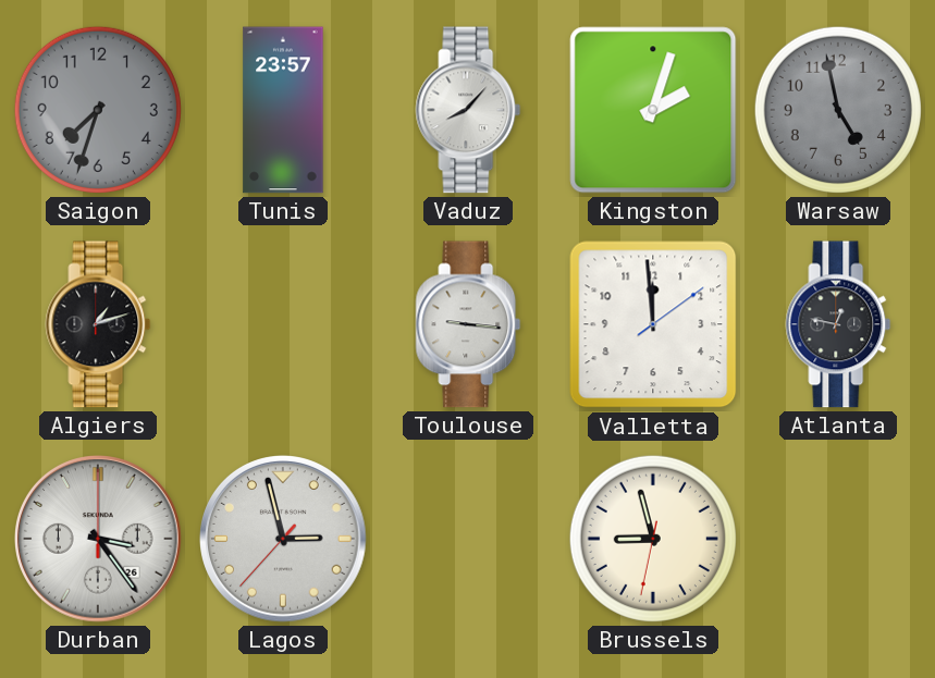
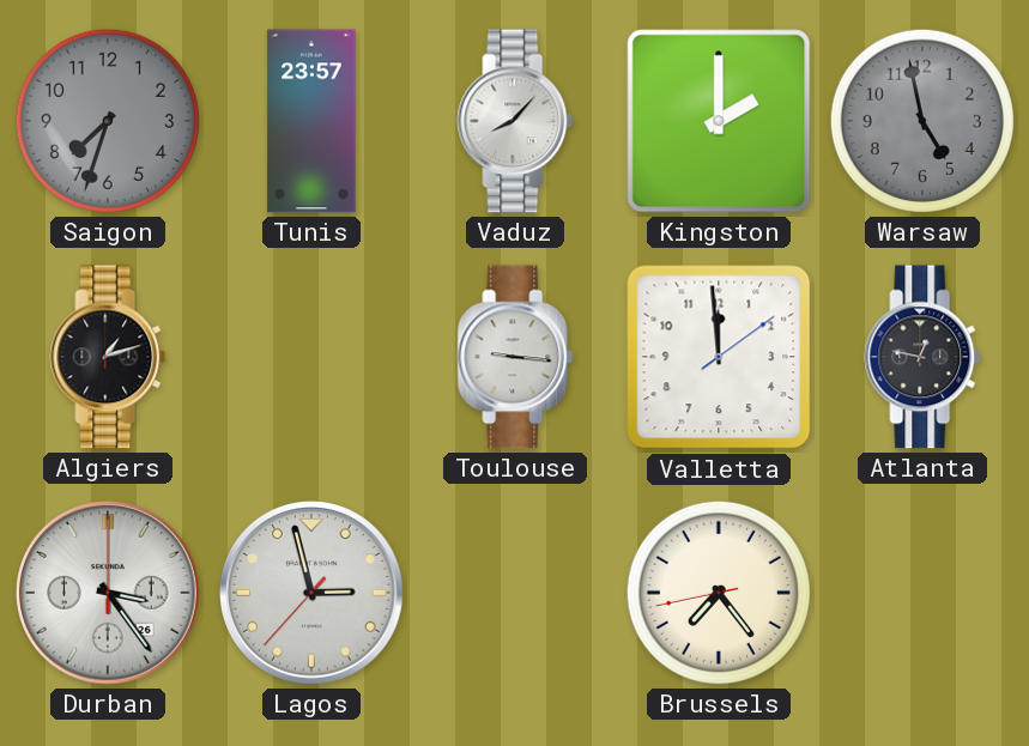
Kingston: 2:03 -> 2:00
Brussels: 8:57 -> 7:23
